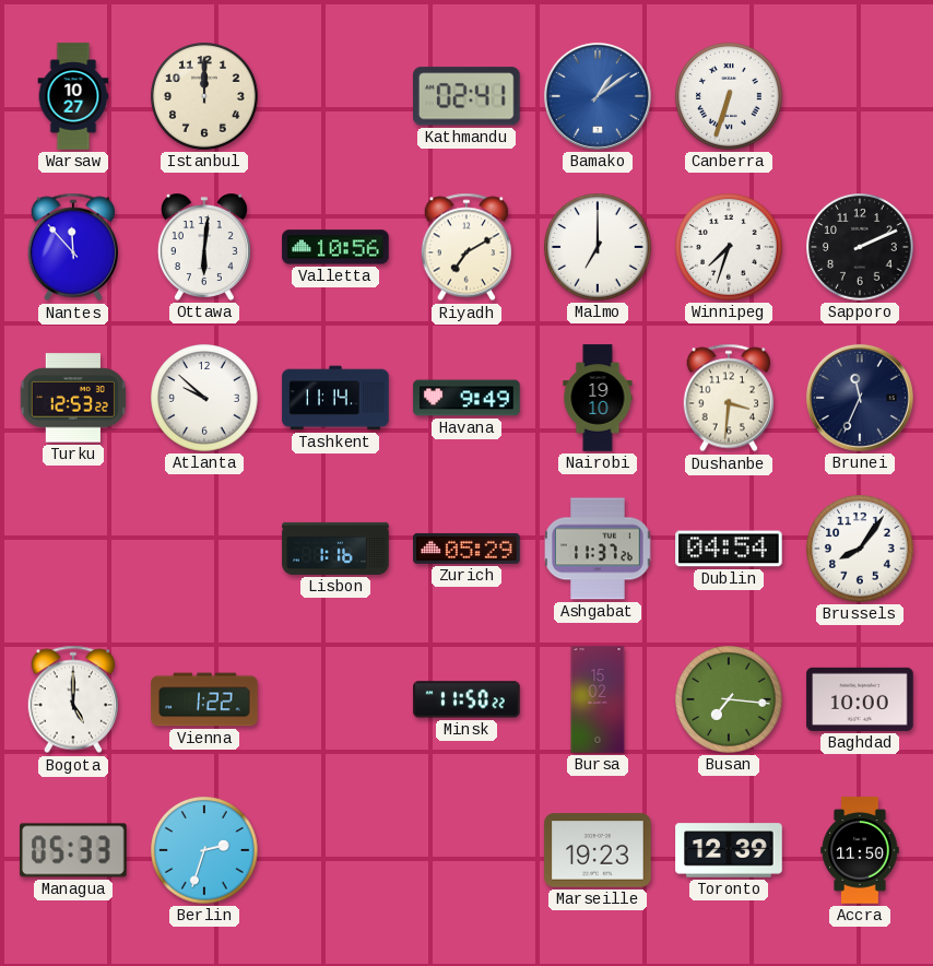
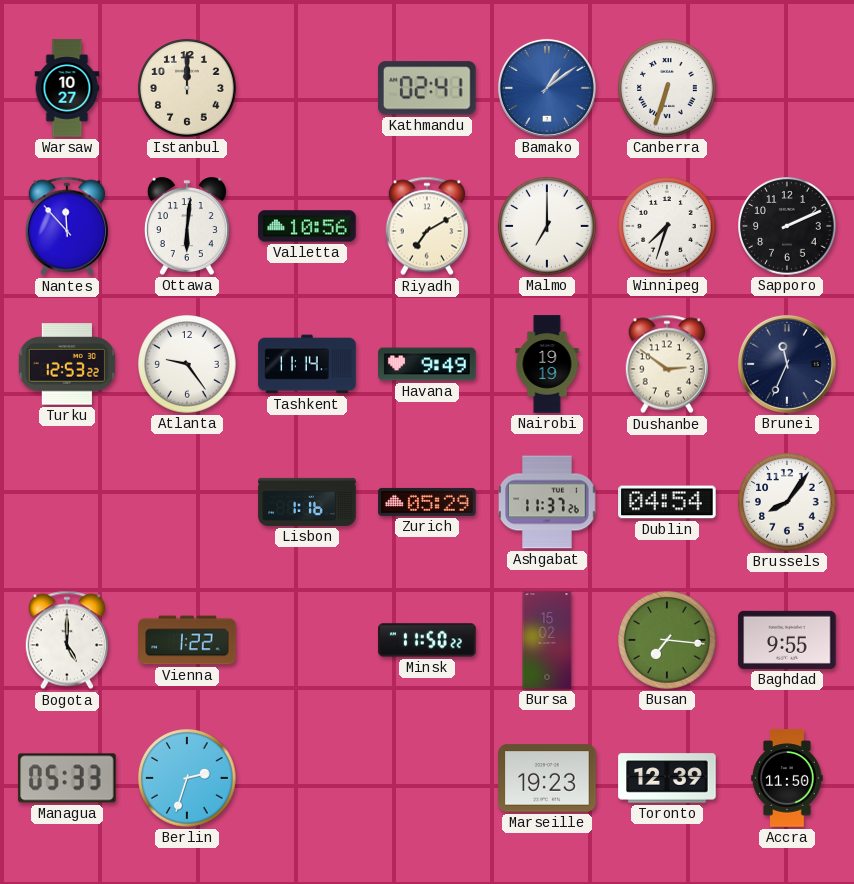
Atlanta: 9:52 -> 9:24
Nairobi: 19:10 -> 19:19
Dushanbe: 3:31 -> 2:51
Baghdad: 10:00 -> 9:55
